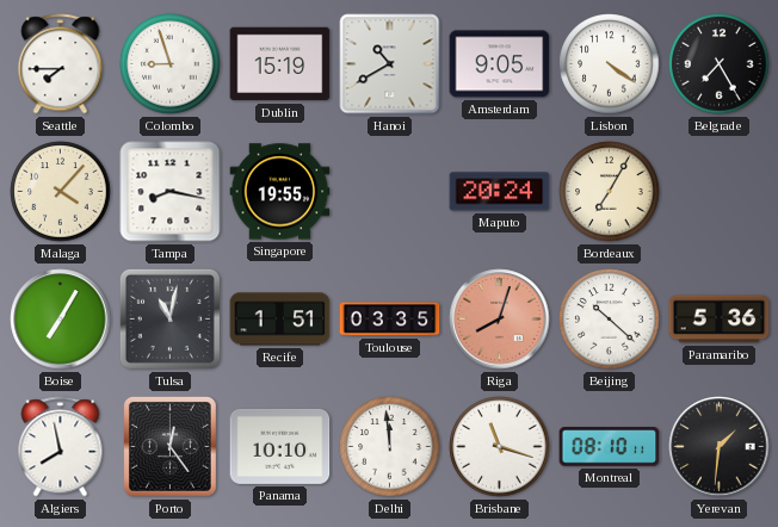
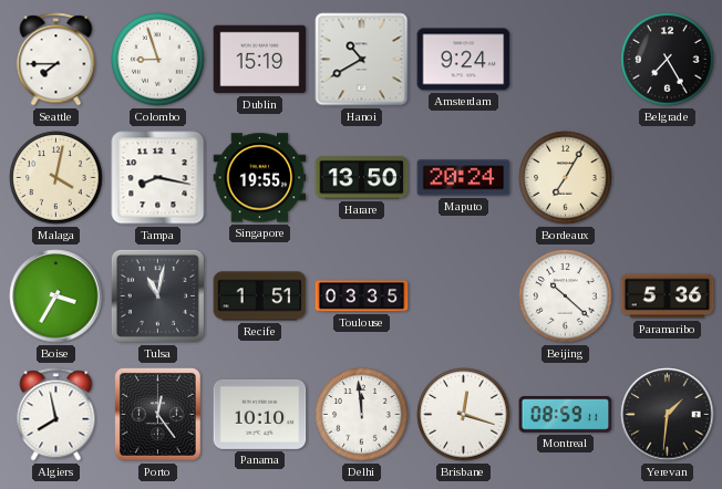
Amsterdam: 9:05 -> 9:24
Lisbon: 4:21 -> none
Malaga: 4:07 -> 4:02
Harare: none -> 13:50
Boise: 7:05 -> 3:35
Riga: 8:03 -> none
Brisbane: 11:18 -> 12:18
Montreal: 08:10 -> 08:59
